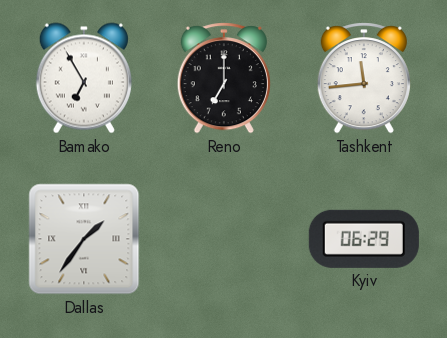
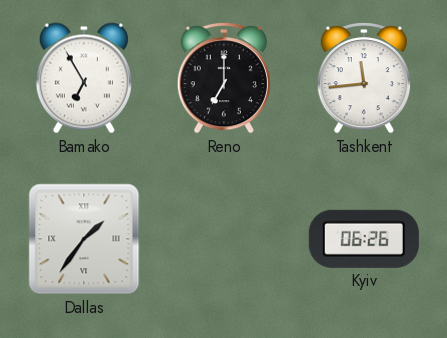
Kyiv: 06:29 -> 06:26
